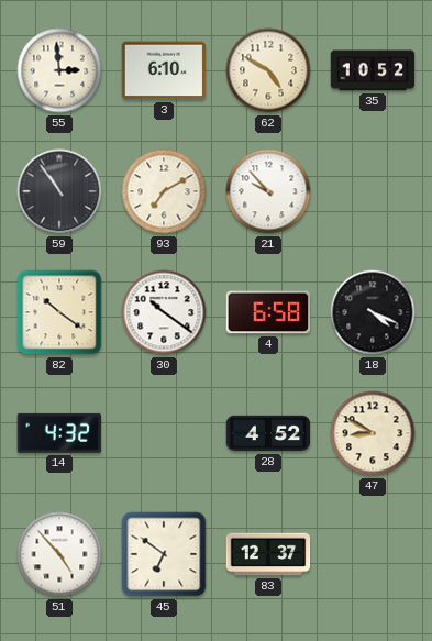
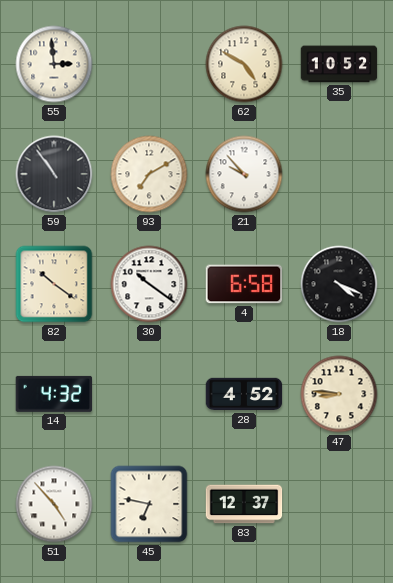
3: 6:10 -> none
47: 8:50 -> 8:46
45: 6:51 -> 6:47
